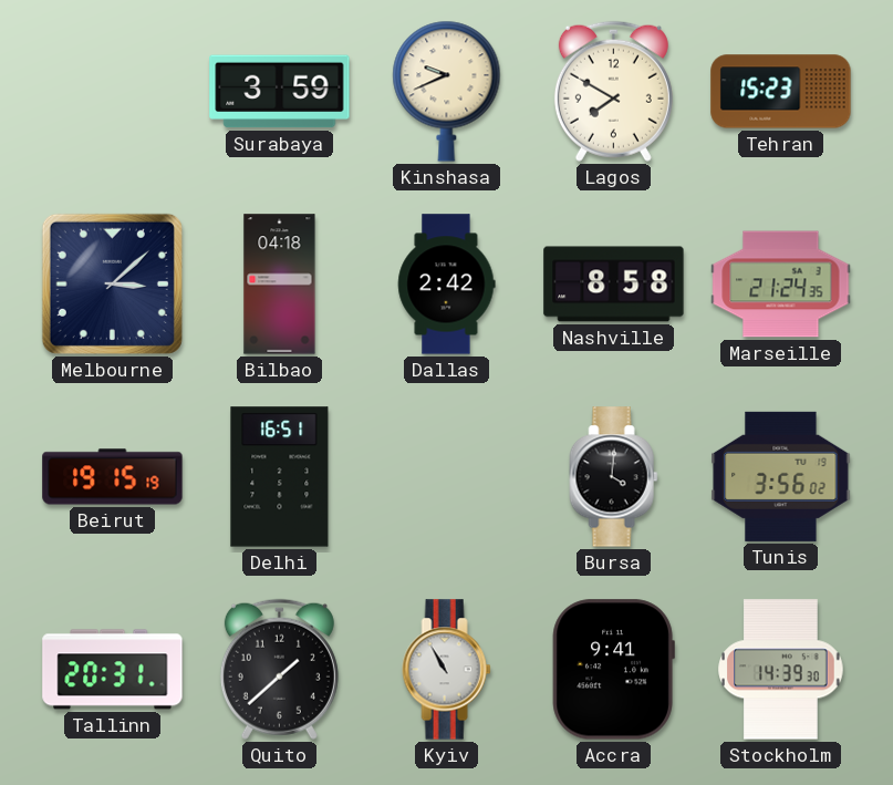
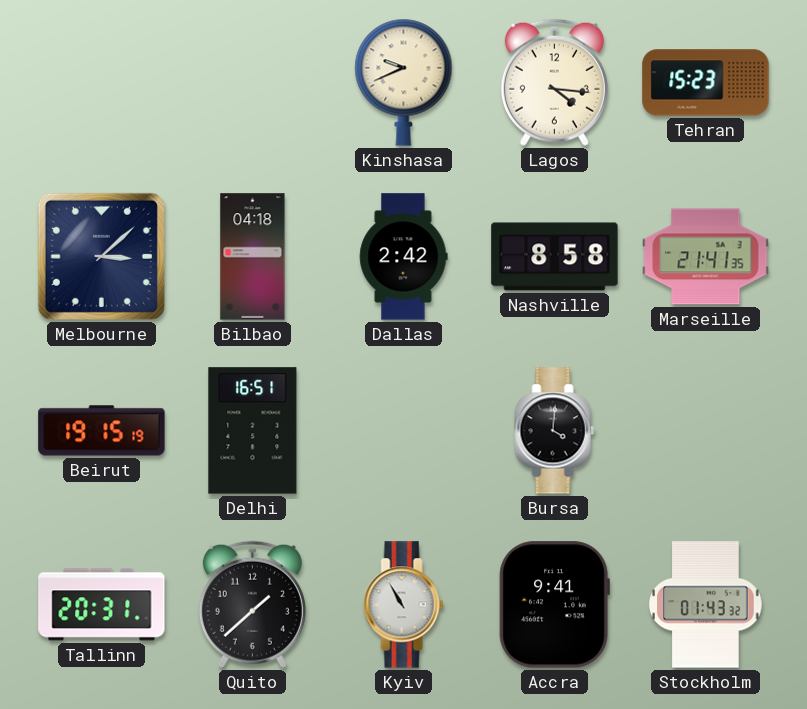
Surabaya: 3:59 -> none
Lagos: 7:50 -> 4:16
Marseille: 21:24 -> 21:41
Tunis: 3:56 -> none
Stockholm: 14:39 -> 01:43
